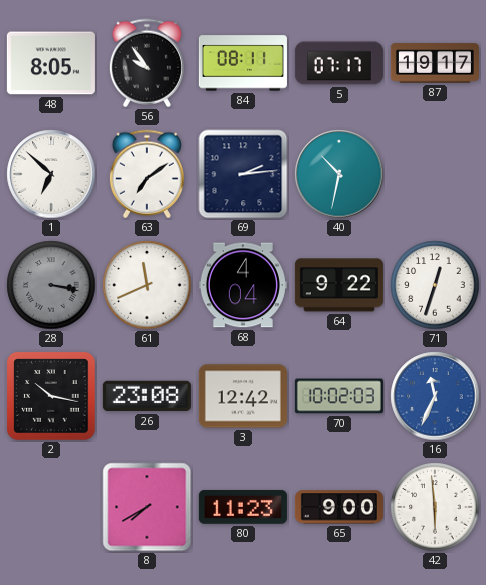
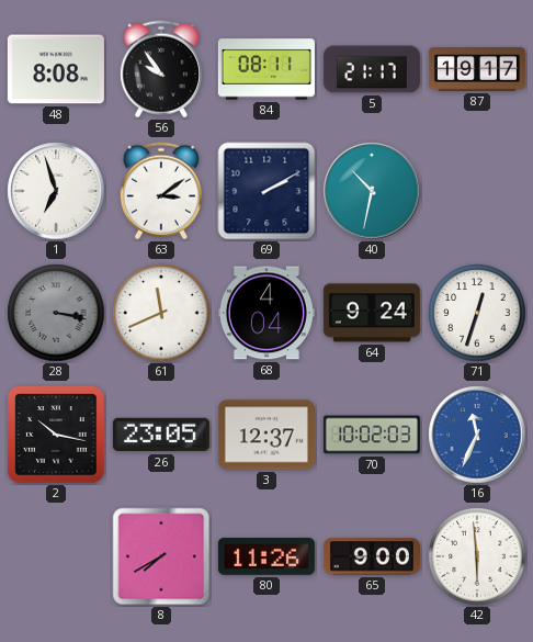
48: 8:05 -> 8:08
5: 07:17 -> 21:17
1: 6:52 -> 6:57
63: 7:09 -> 3:09
69: 2:14 -> 2:10
64: 9:22 -> 9:24
26: 23:08 -> 23:05
3: 12:42 -> 12:37
80: 11:23 -> 11:26
